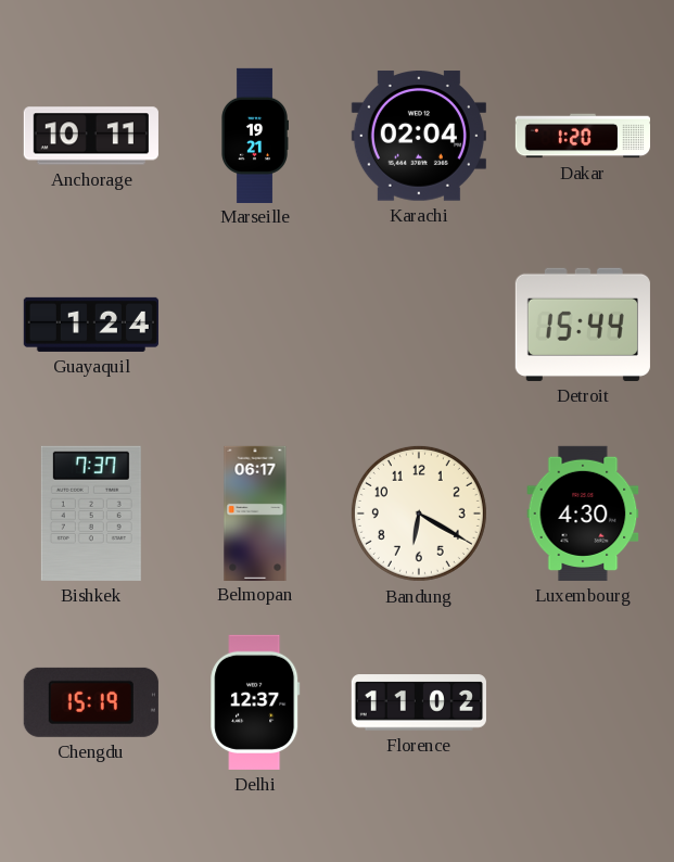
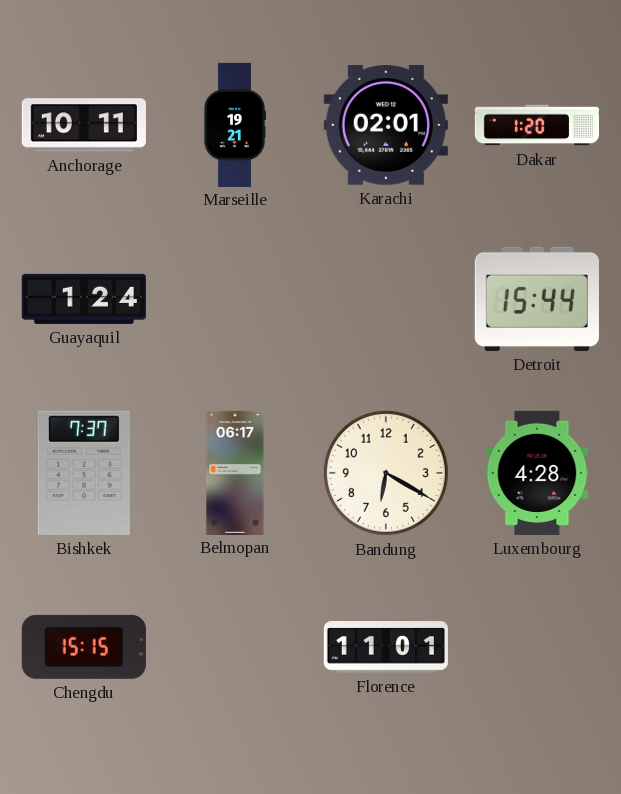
Karachi: 02:04 -> 02:01
Luxembourg: 4:30 -> 4:28
Chengdu: 15:19 -> 15:15
Delhi: 12:37 -> none
Florence: 11:02 -> 11:01
